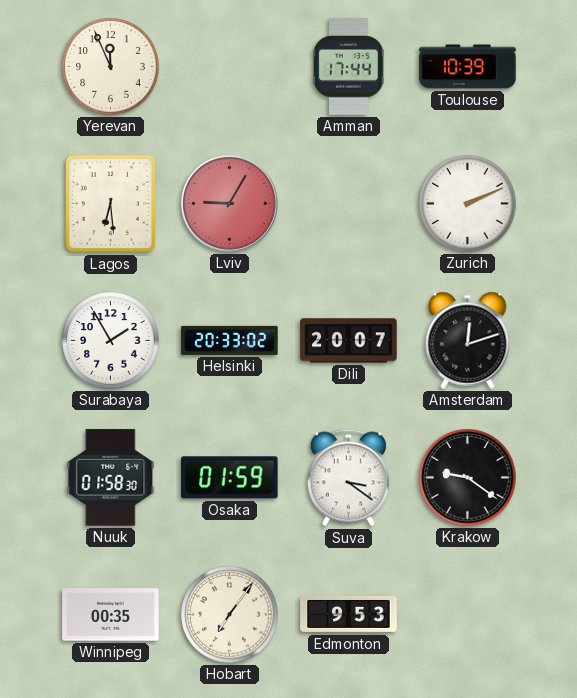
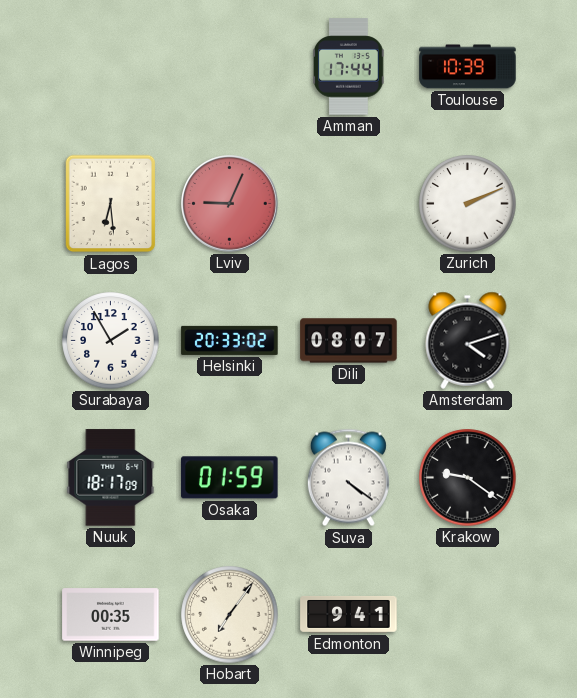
Yerevan: 11:56 -> none
Lviv: 9:05 -> 9:04
Dili: 20:07 -> 08:07
Amsterdam: 12:12 -> 4:12
Nuuk: 01:58 -> 18:17
Suva: 3:21 -> 4:21
Edmonton: 9:53 -> 9:41
